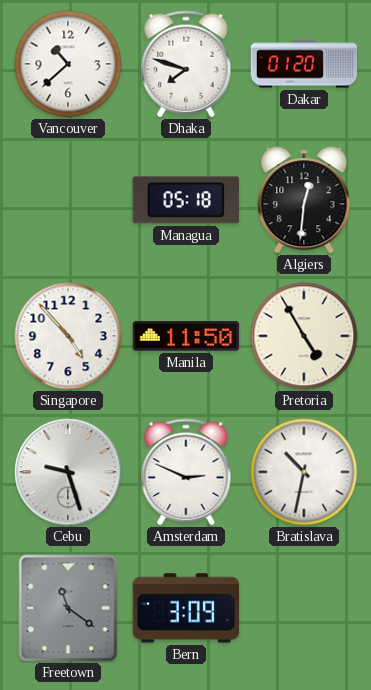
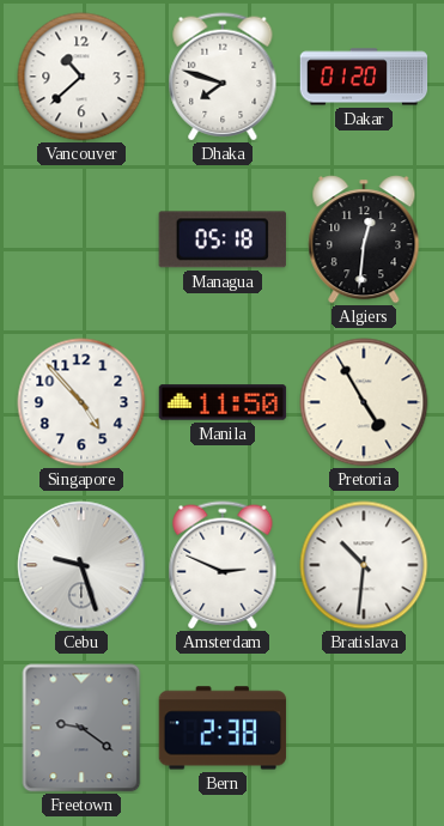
Bratislava: 10:32 -> 10:31
Freetown: 11:21 -> 9:21
Bern: 3:09 -> 2:38
